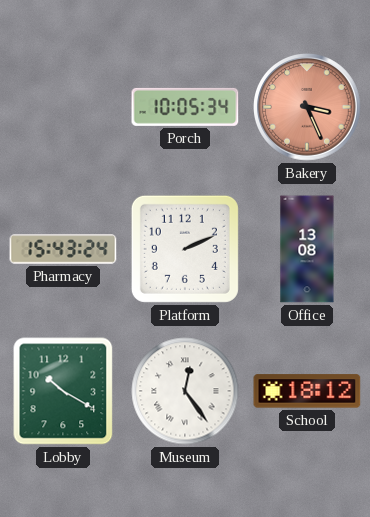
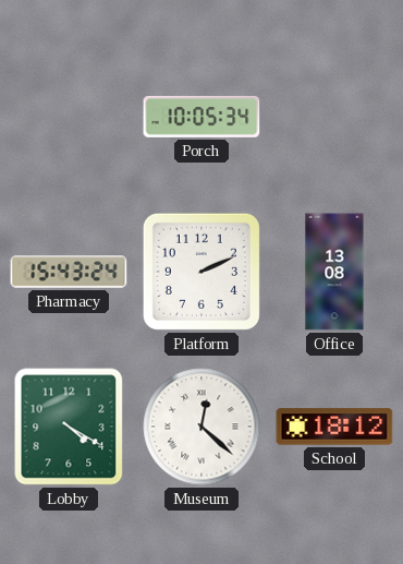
Bakery: 3:26 -> none
Lobby: 10:20 -> 4:20
Museum: 12:24 -> 12:22
